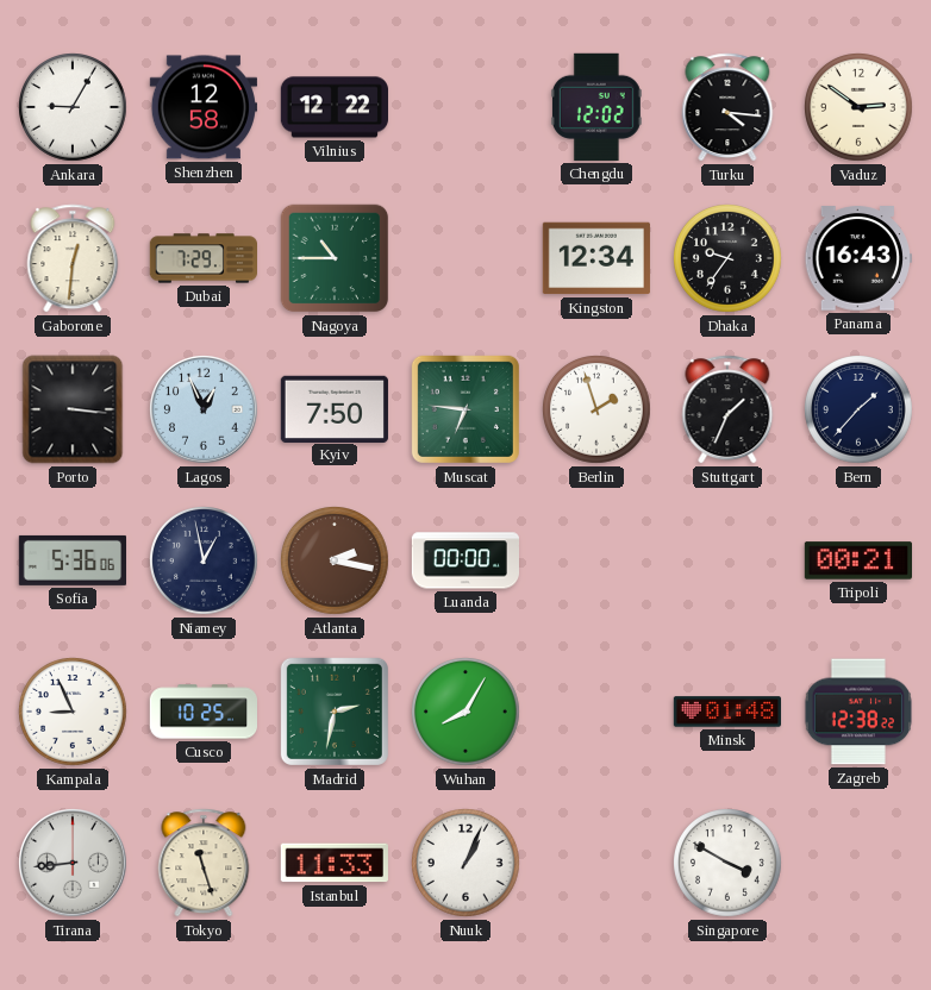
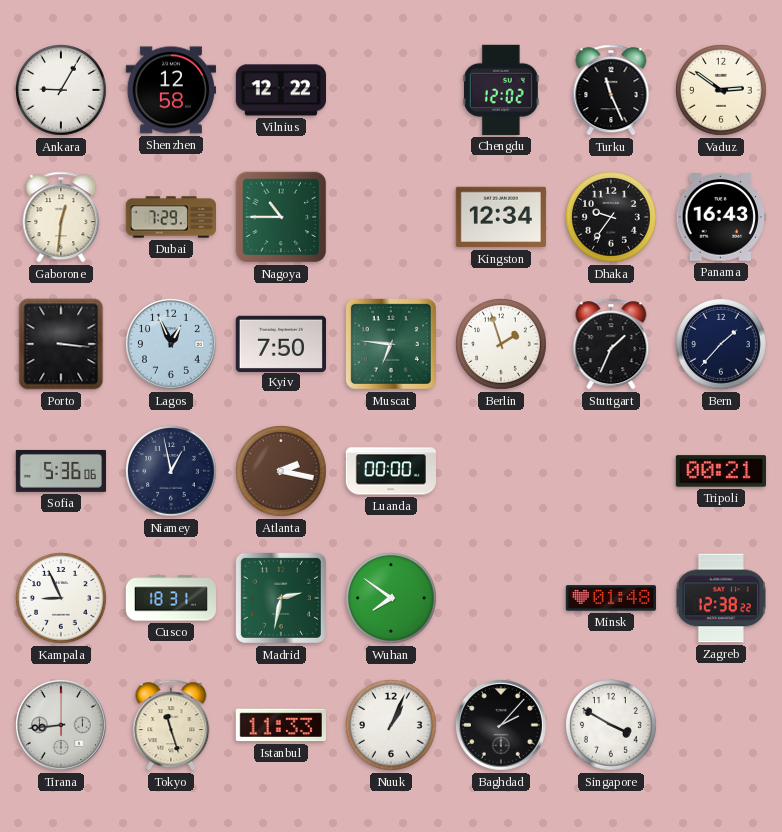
Turku: 4:16 -> 11:26
Cusco: 10:25 -> 18:31
Wuhan: 8:05 -> 7:51
Baghdad: none -> 2:07
